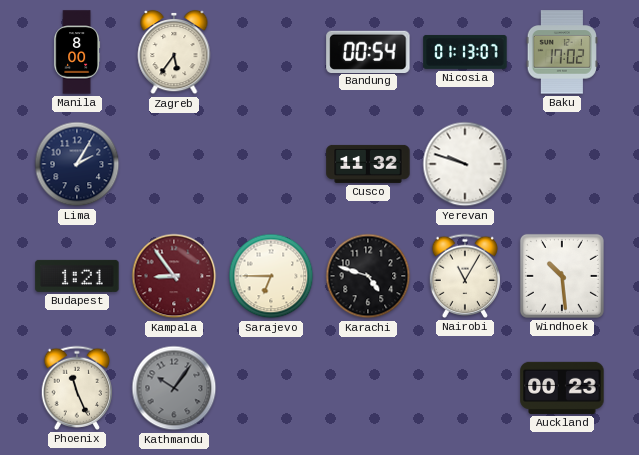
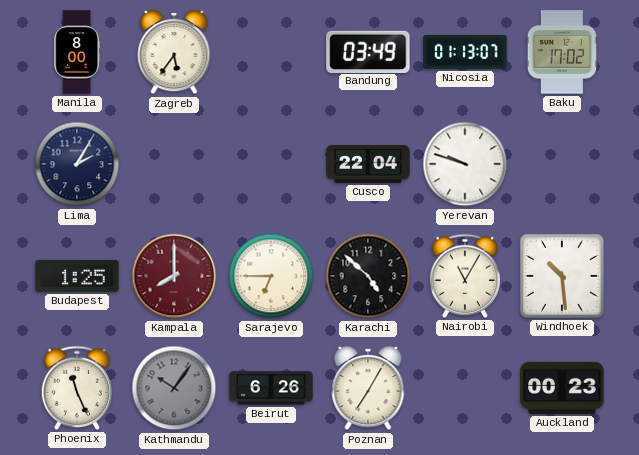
Bandung: 00:54 -> 03:49
Cusco: 11:32 -> 22:04
Budapest: 1:21 -> 1:25
Kampala: 8:54 -> 8:00
Karachi: 4:48 -> 4:52
Beirut: none -> 6:26
Poznan: none -> 7:05
